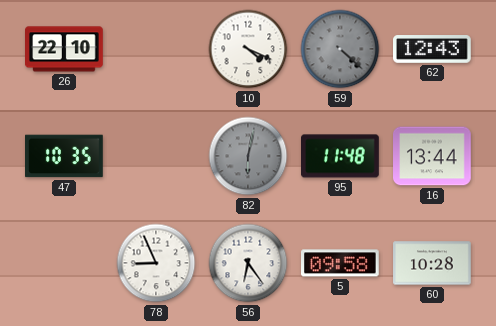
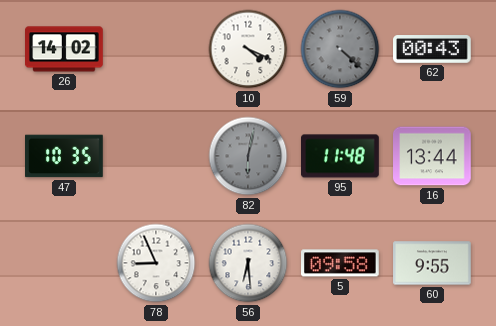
26: 22:10 -> 14:02
62: 12:43 -> 00:43
56: 6:24 -> 6:29
60: 10:28 -> 9:55
